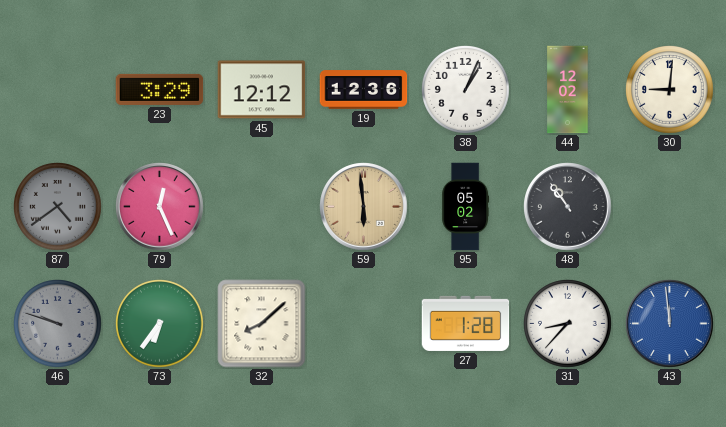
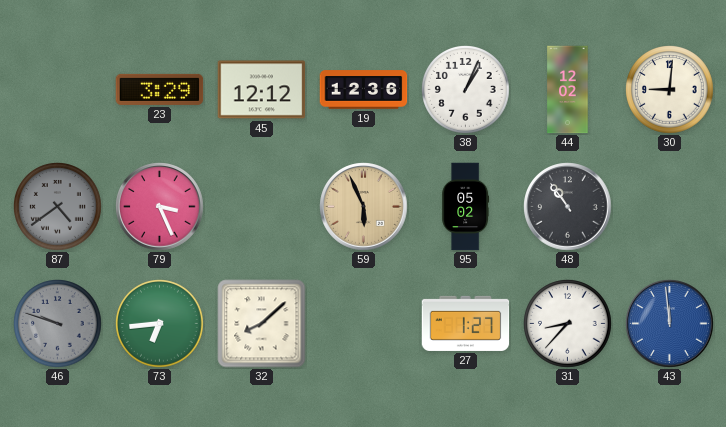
79: 12:26 -> 3:26
59: 5:59 -> 5:56
73: 6:36 -> 6:44
27: 1:28 -> 1:27
